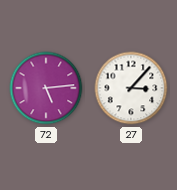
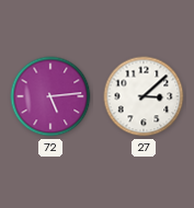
27: 3:07 -> 3:08
